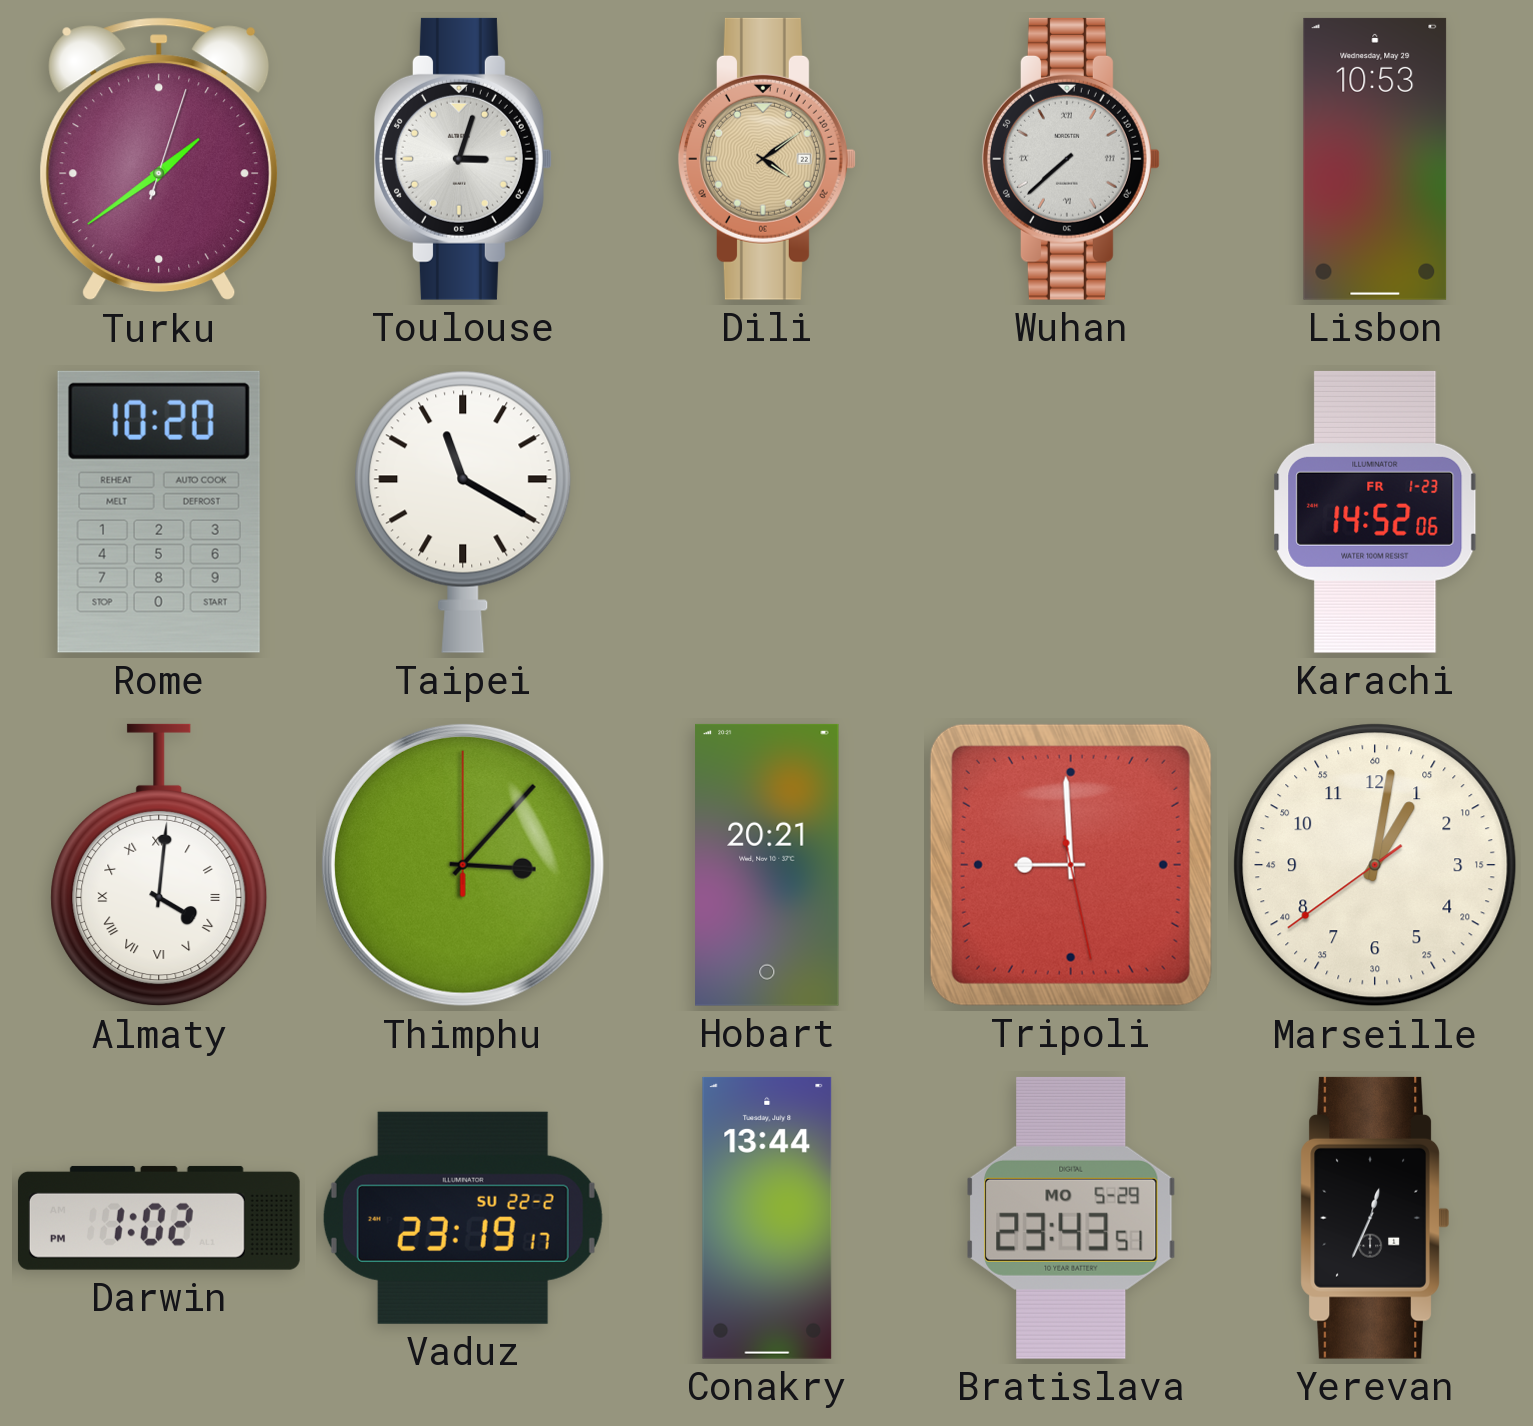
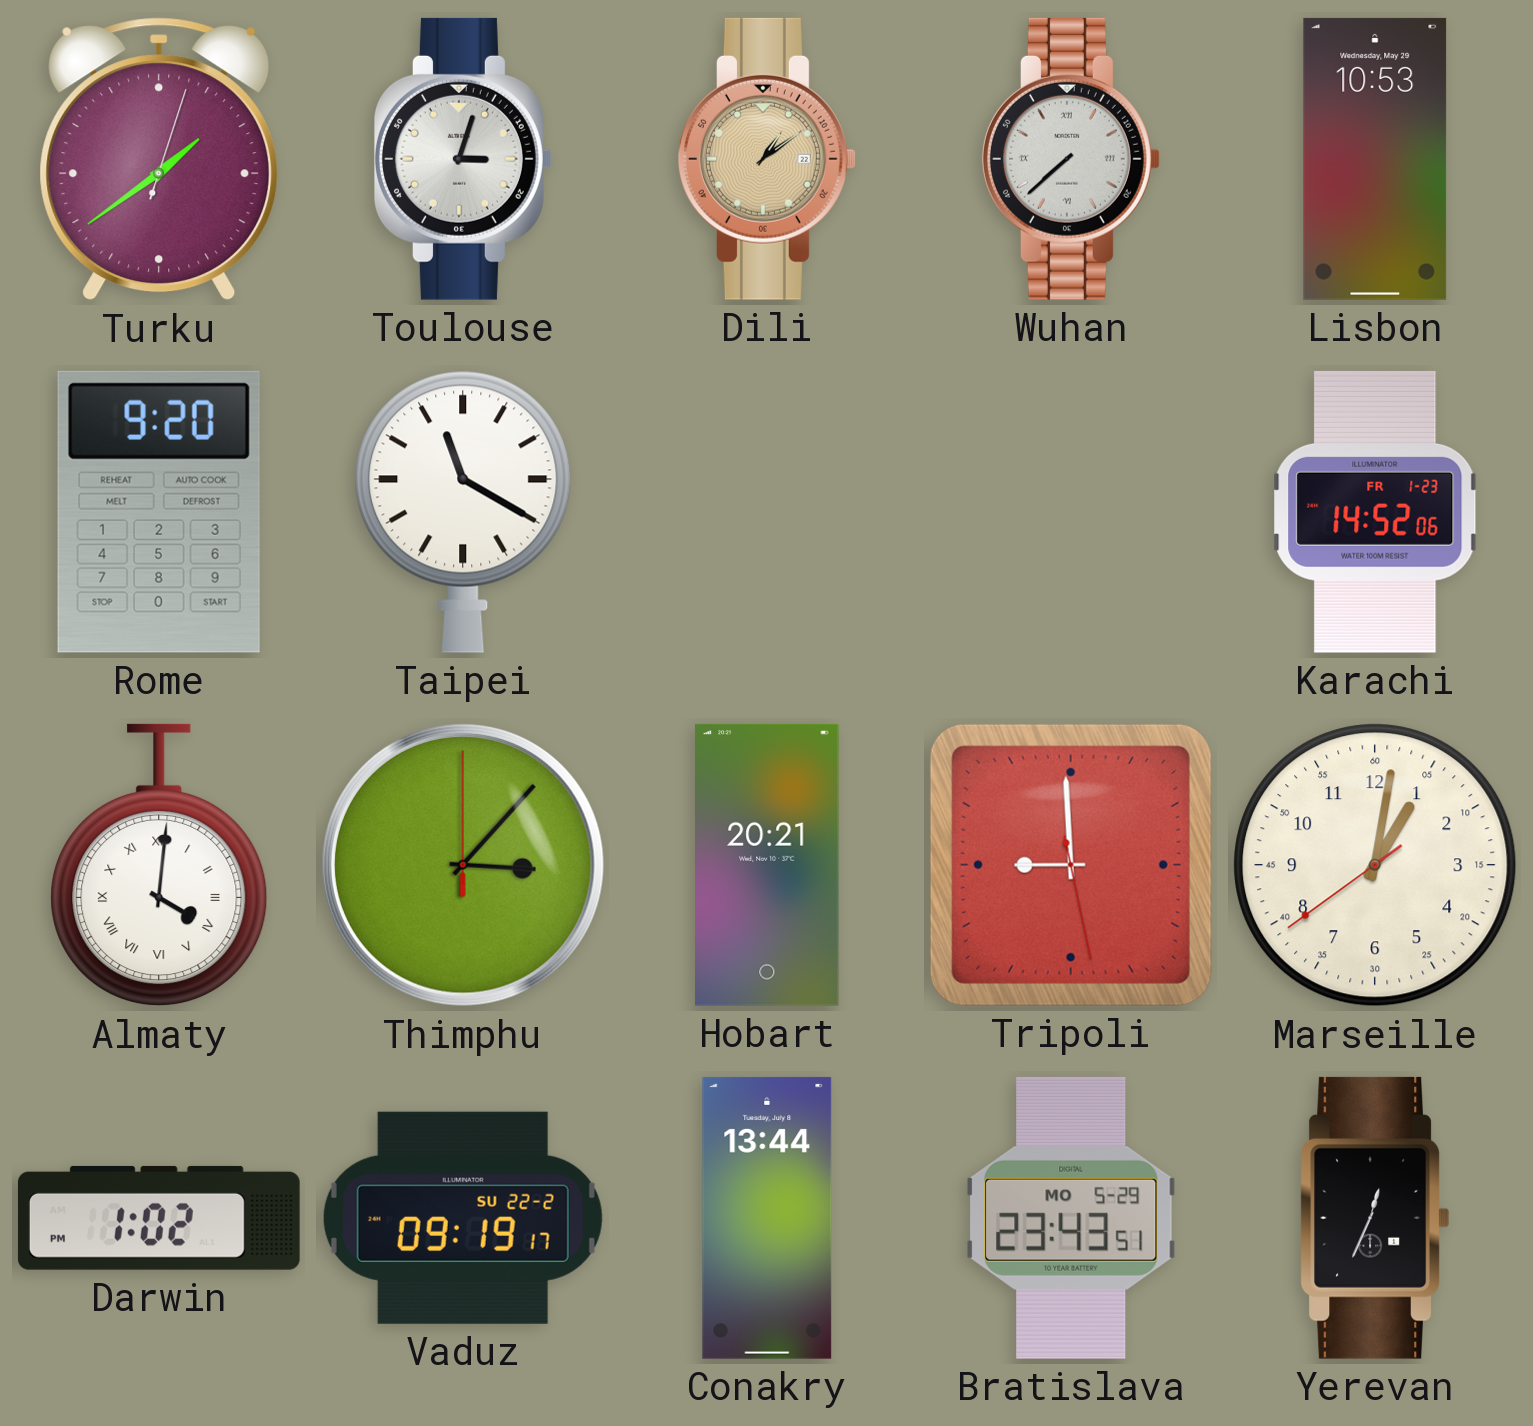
Dili: 4:09 -> 1:09
Rome: 10:20 -> 9:20
Vaduz: 23:19 -> 09:19
